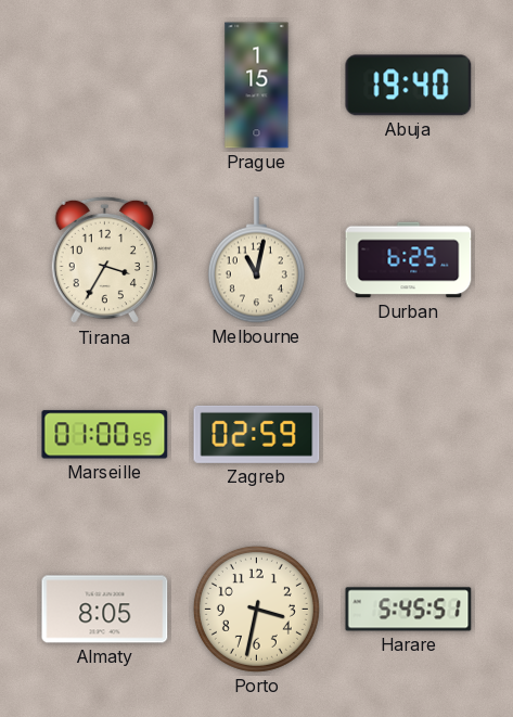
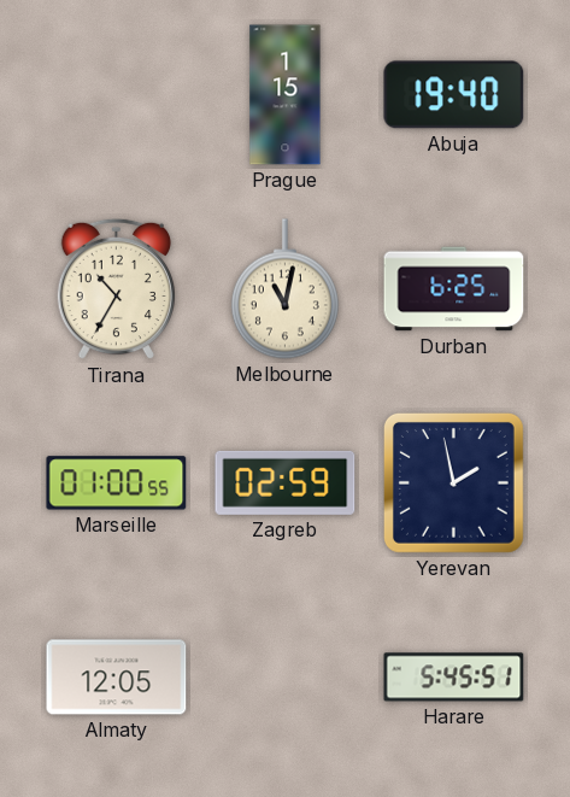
Tirana: 3:35 -> 10:35
Yerevan: none -> 1:58
Almaty: 8:05 -> 12:05
Porto: 3:32 -> none
